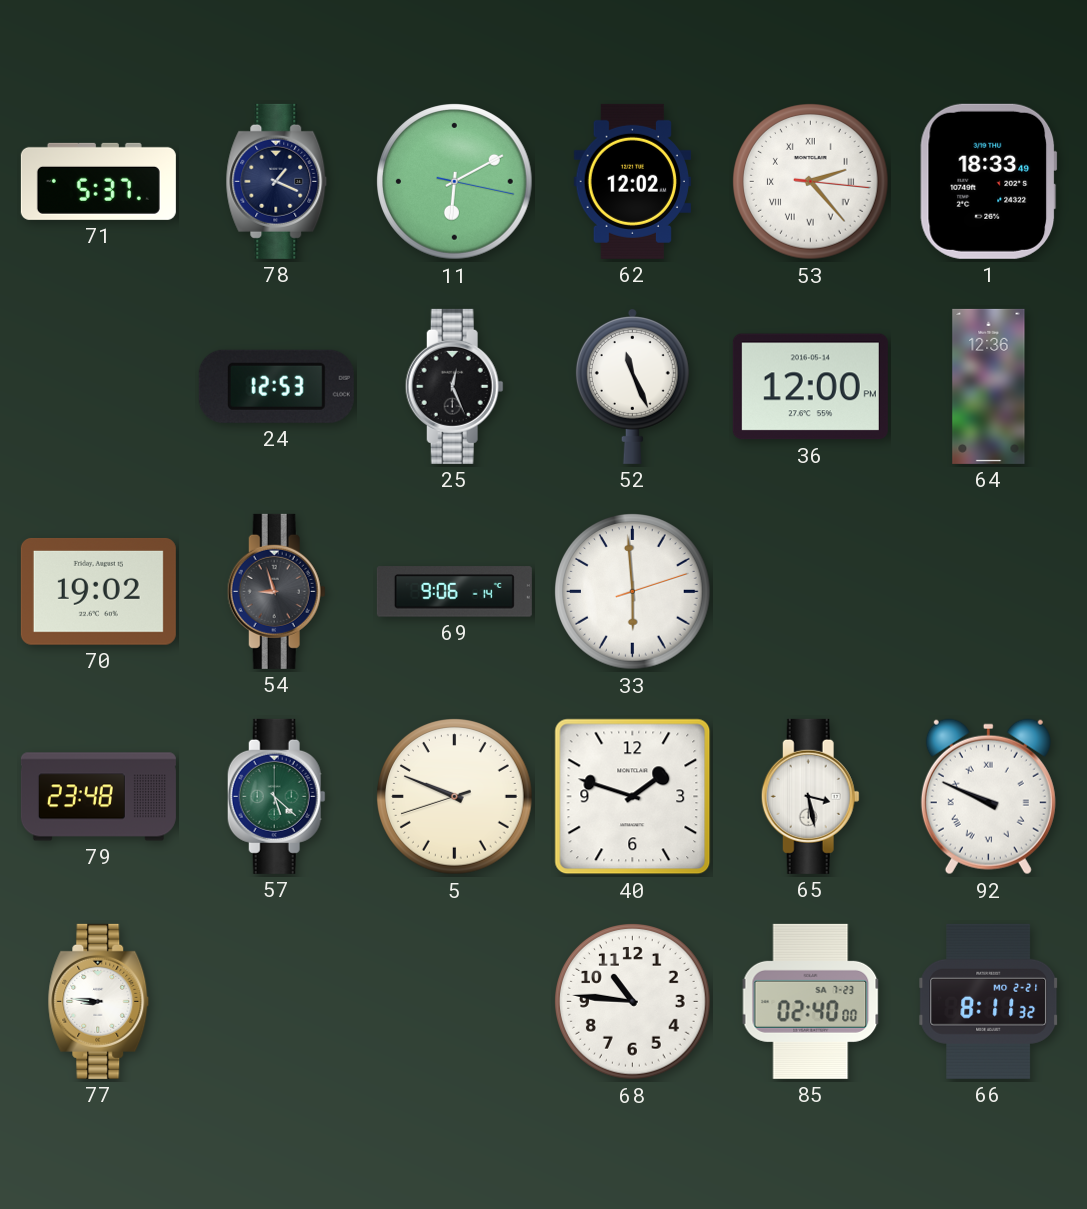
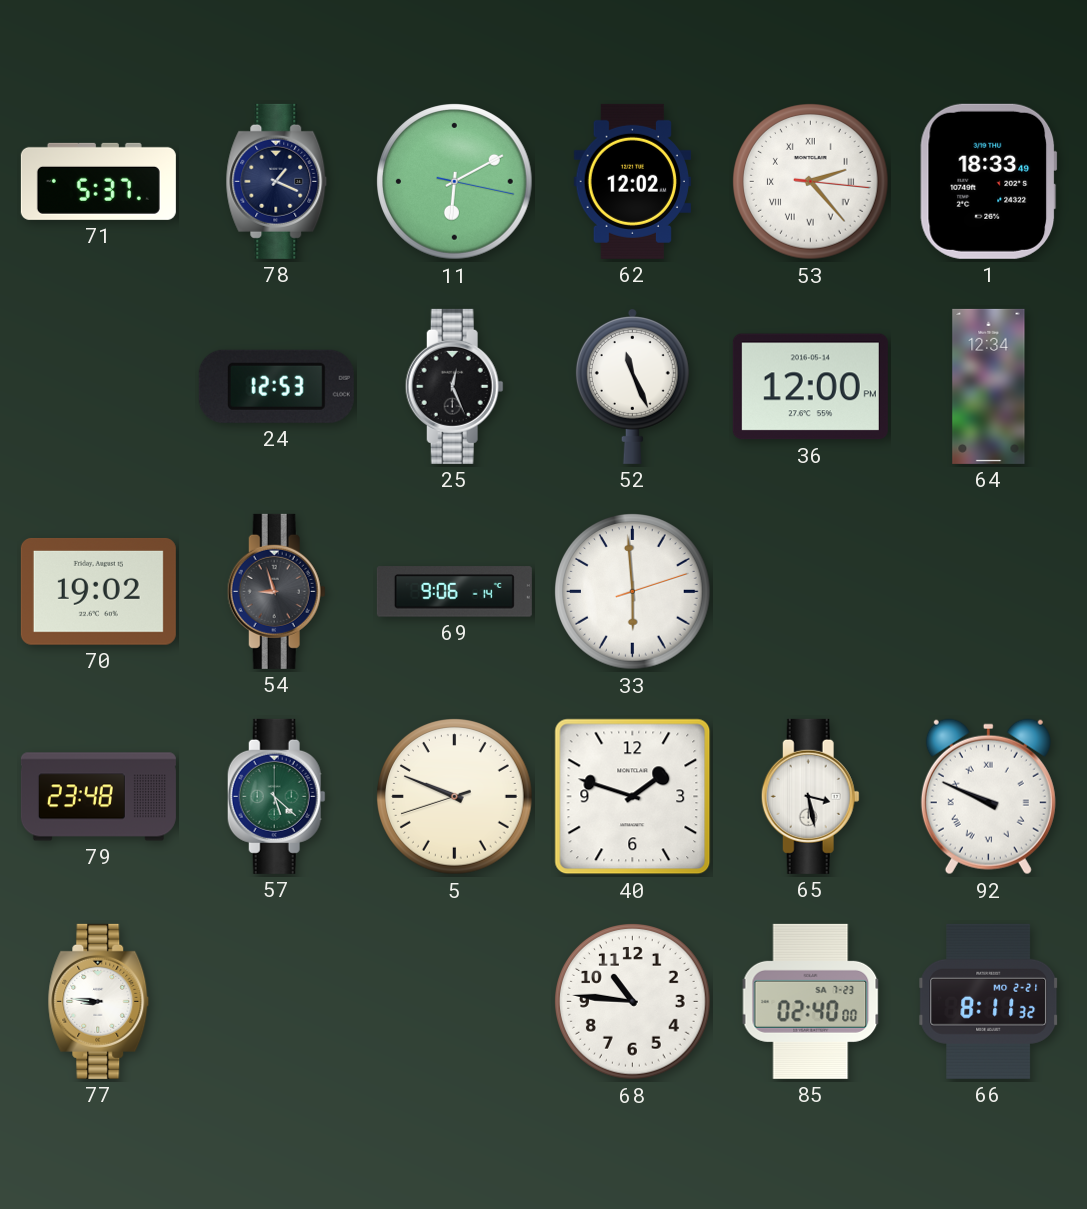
64: 12:36 -> 12:34
